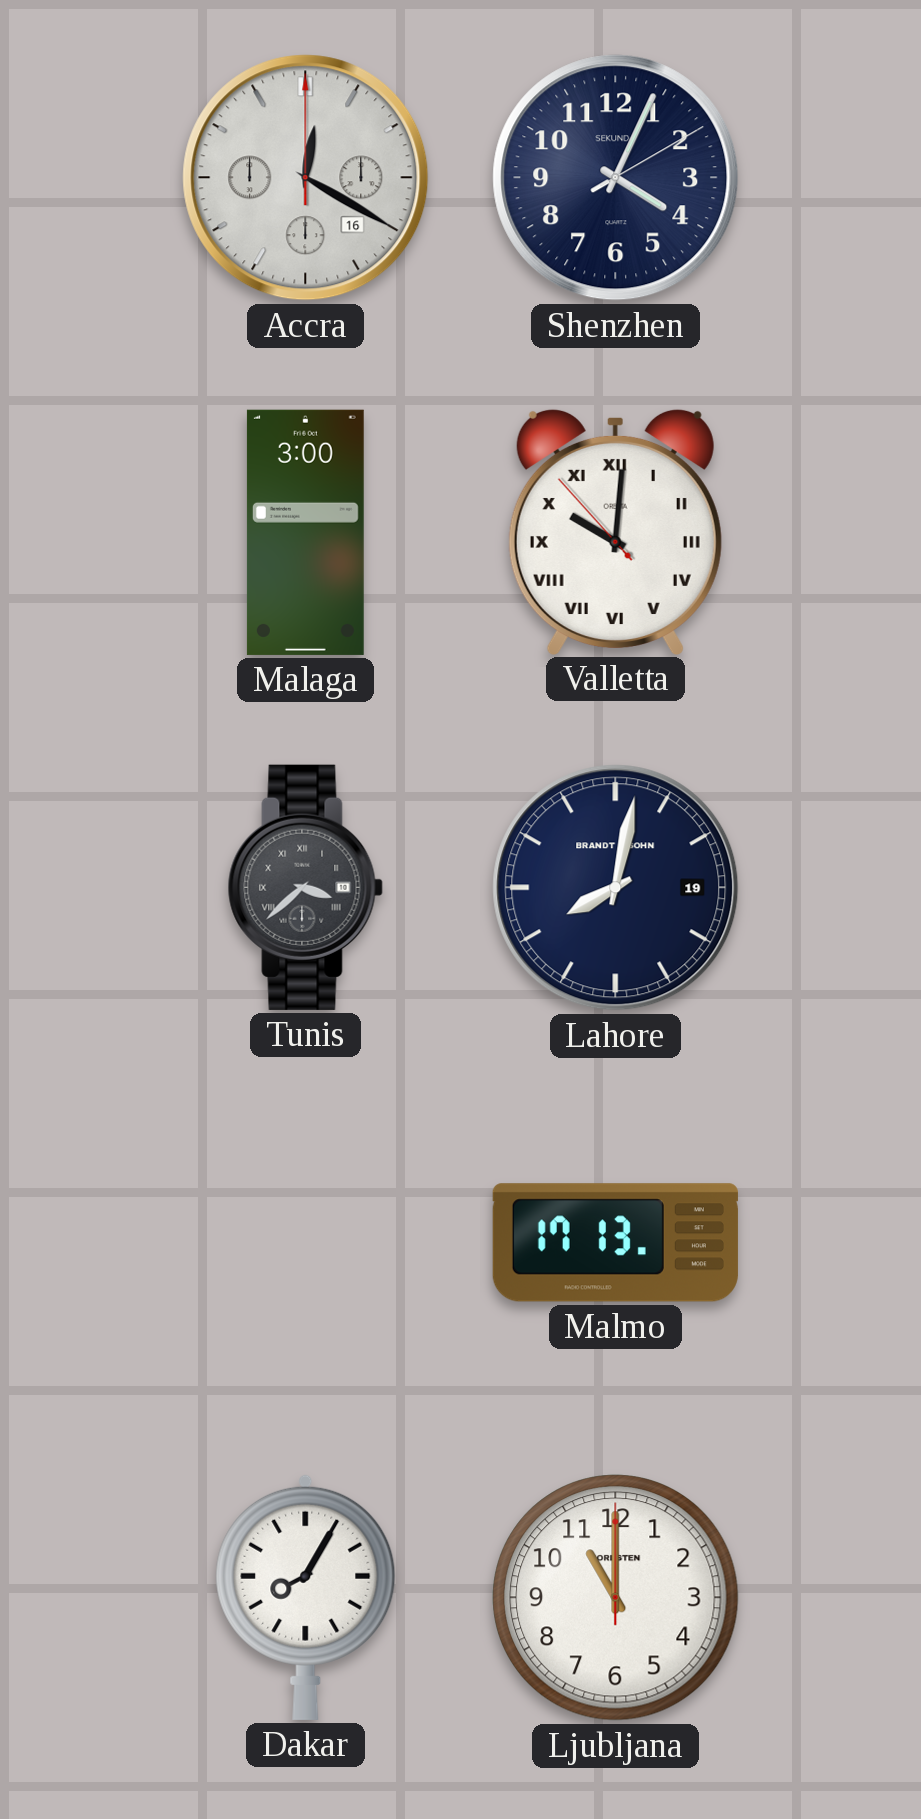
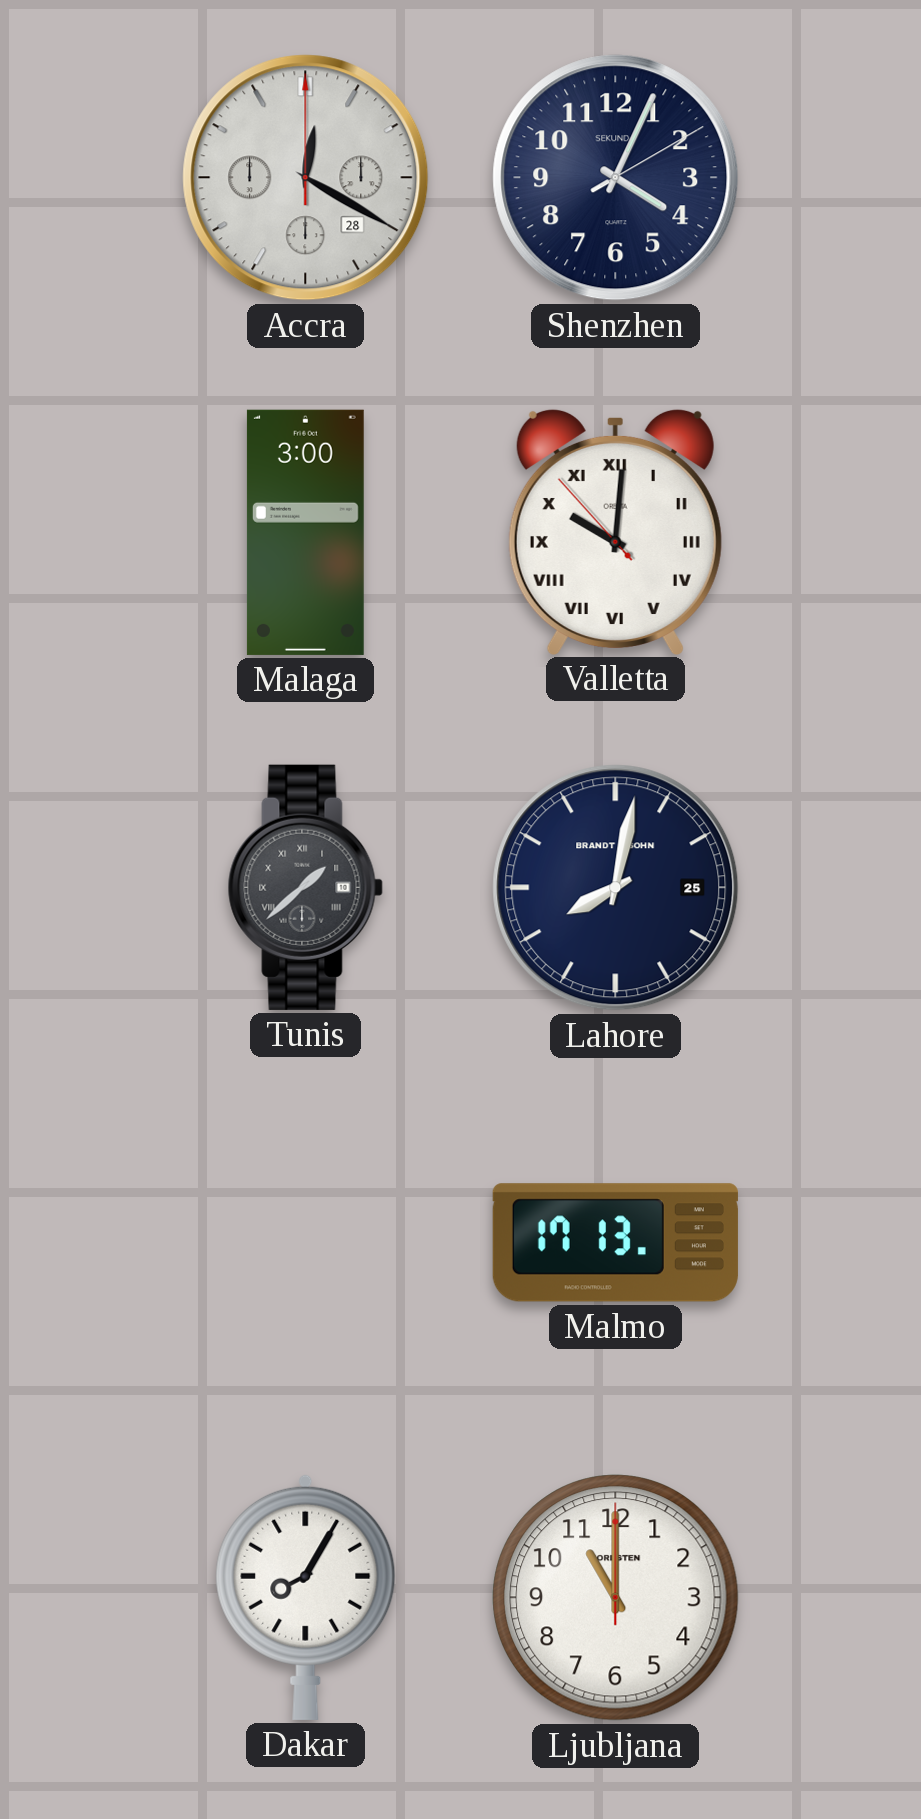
Accra date: 16 -> 28
Tunis: 3:38 -> 1:38
Lahore date: 19 -> 25
